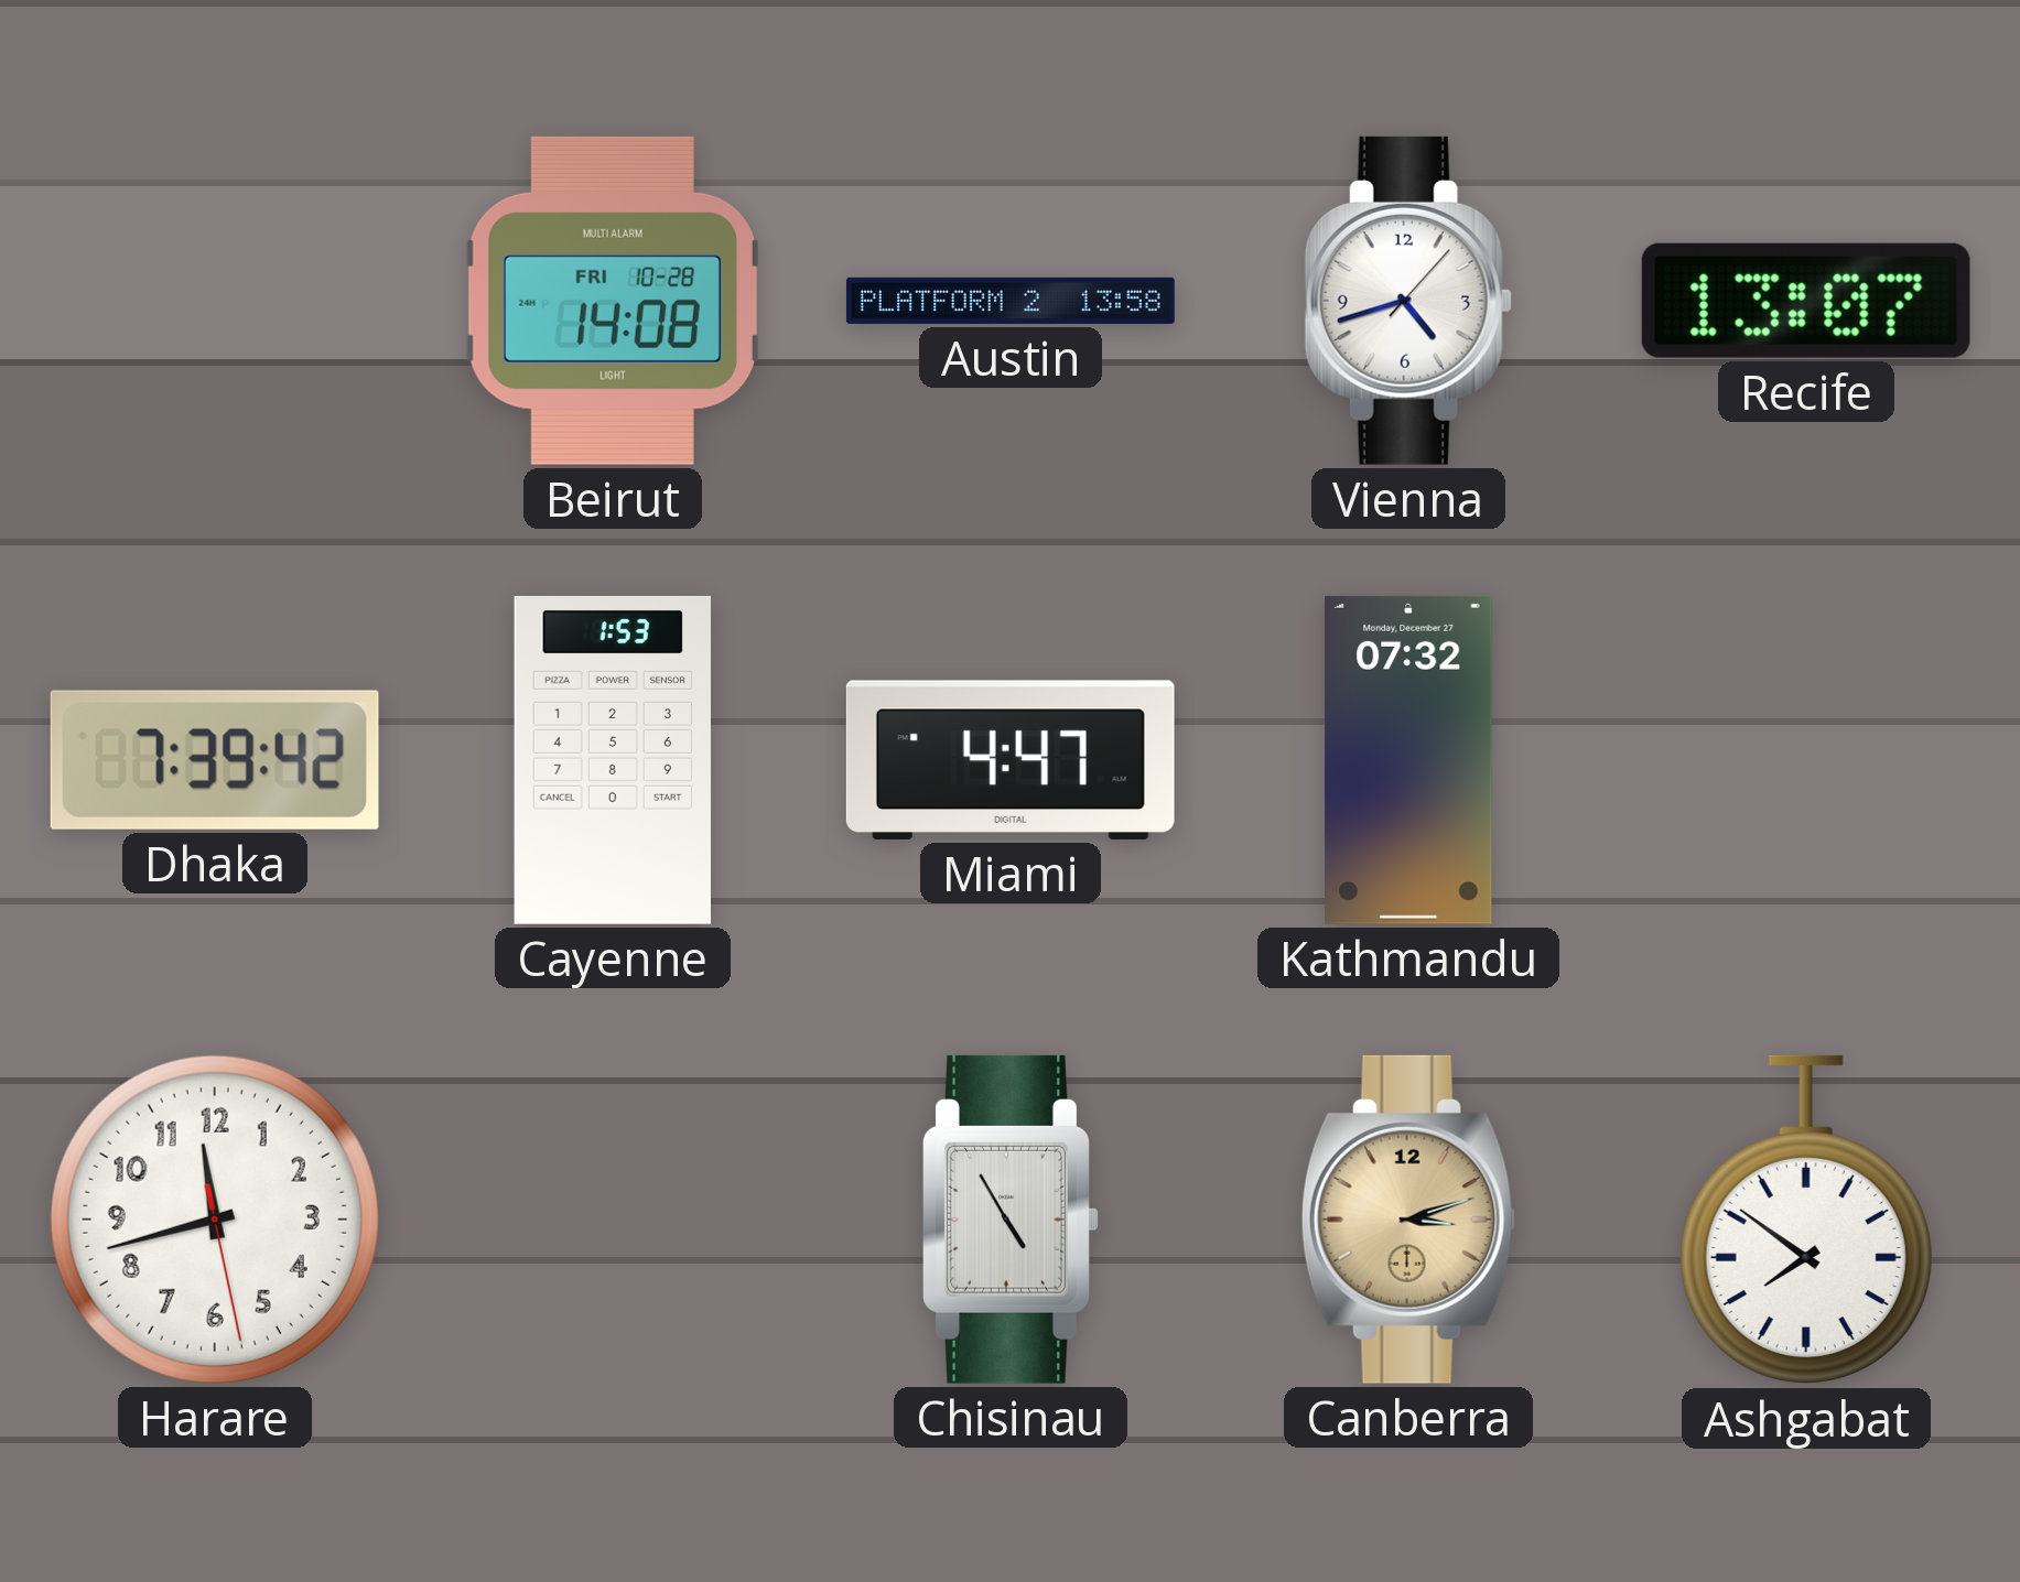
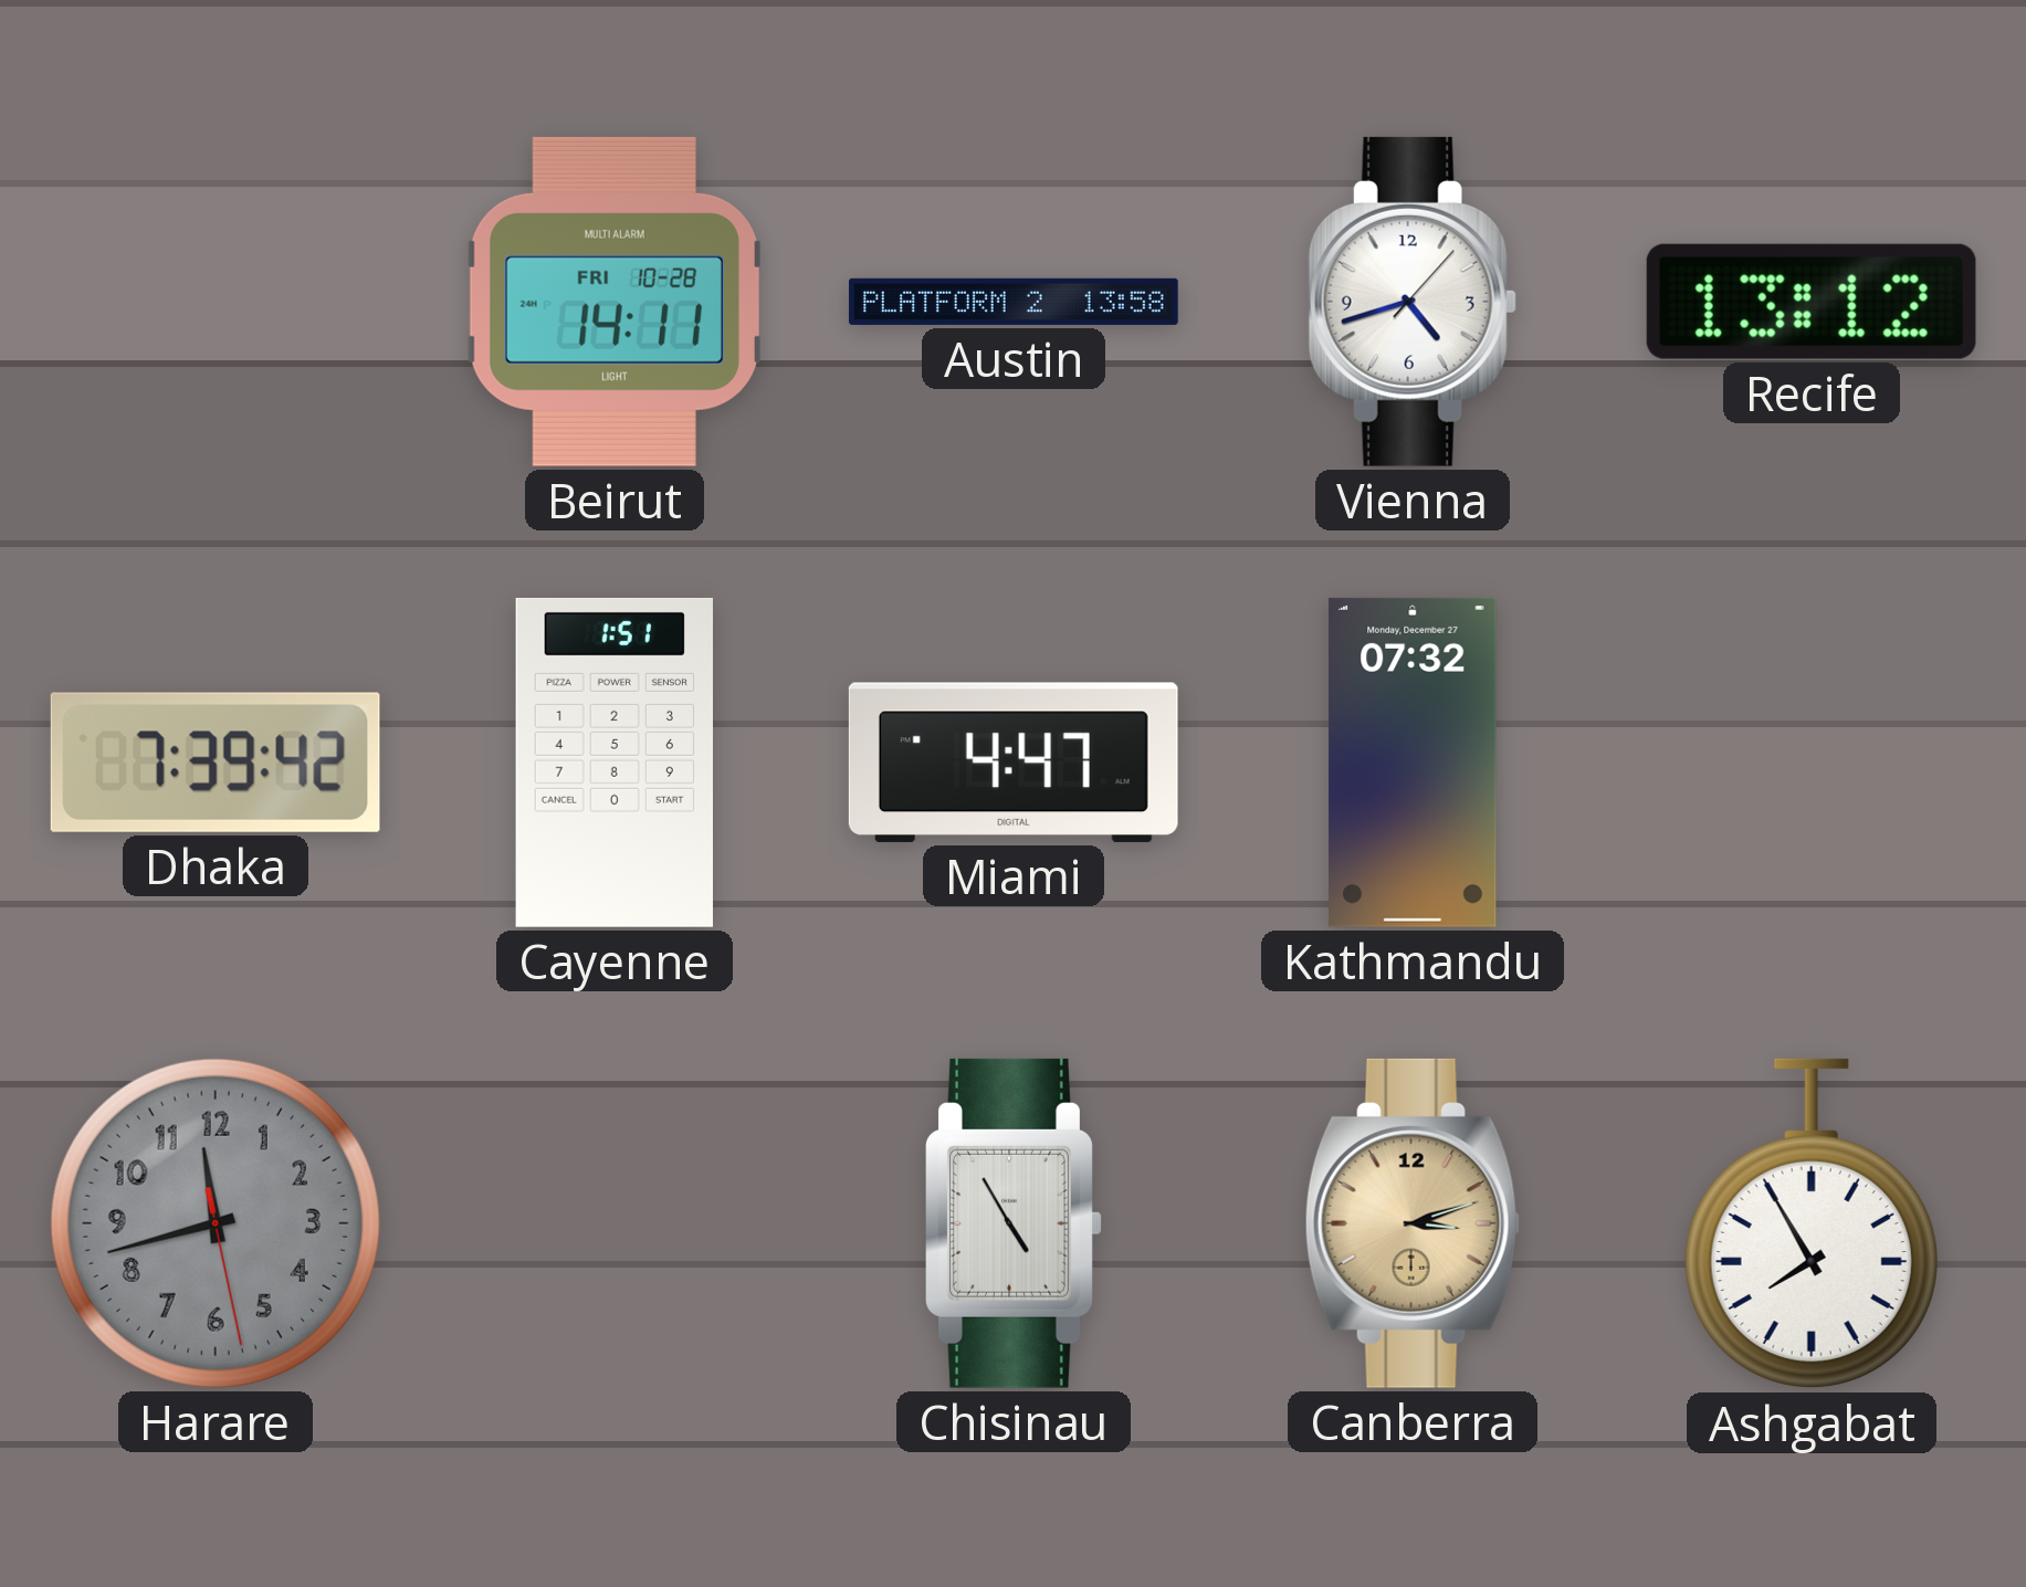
Beirut: 14:08 -> 14:11
Recife: 13:07 -> 13:12
Cayenne: 1:53 -> 1:51
Harare dial: white -> grey
Ashgabat: 7:51 -> 7:55
